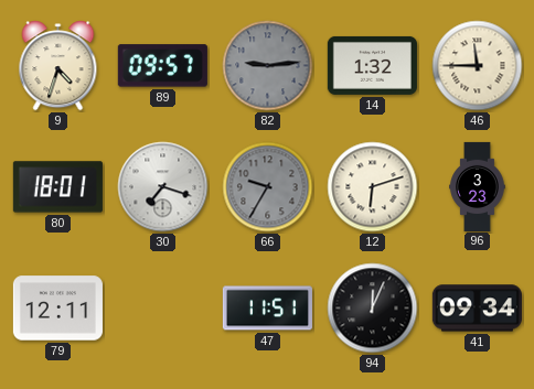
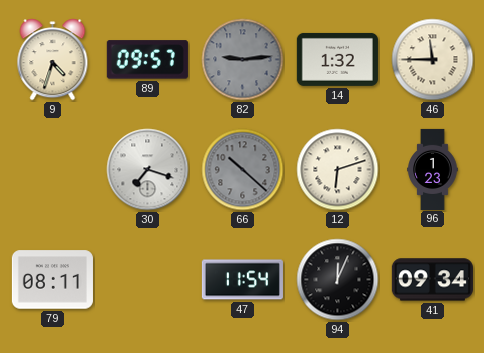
80: 18:01 -> none
66: 9:35 -> 10:22
96: 3:23 -> 1:23
79: 12:11 -> 08:11
47: 11:51 -> 11:54
